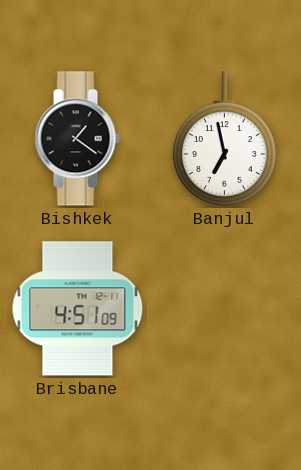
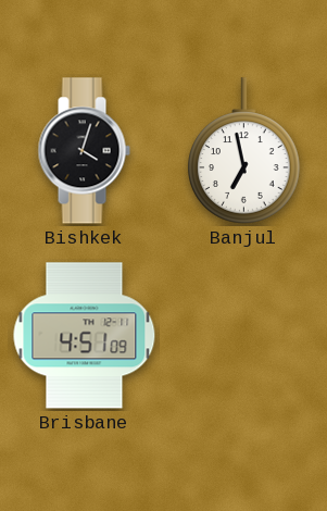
Bishkek: 1:21 -> 4:03
